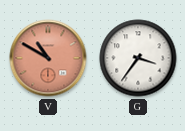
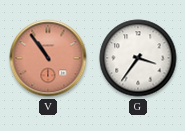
V: 10:50 -> 10:54
